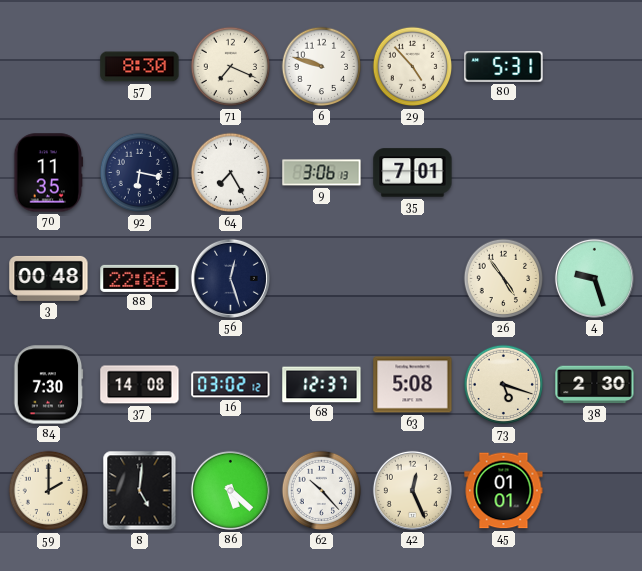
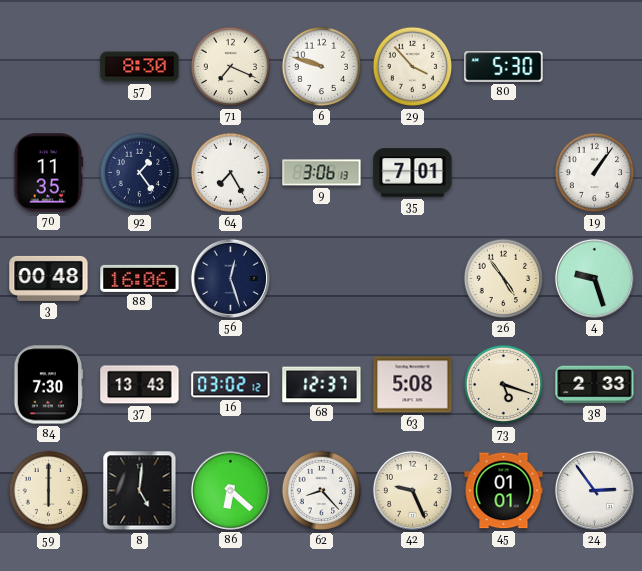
29: 4:53 -> 3:53
80: 5:31 -> 5:30
92: 6:17 -> 1:24
19: none -> 1:06
88: 22:06 -> 16:06
37: 14:08 -> 13:43
38: 2:30 -> 2:33
59: 2:00 -> 6:00
86: 5:22 -> 6:22
62: 10:23 -> 8:23
42: 12:26 -> 9:26
24: none -> 2:54
